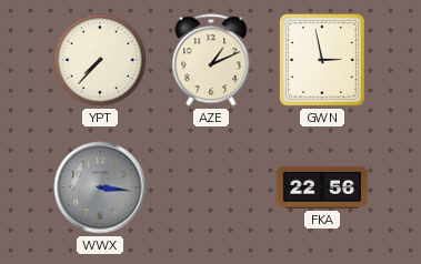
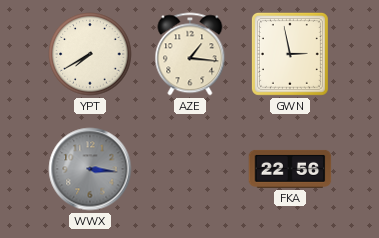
YPT: 7:37 -> 7:40
AZE: 1:11 -> 1:16
